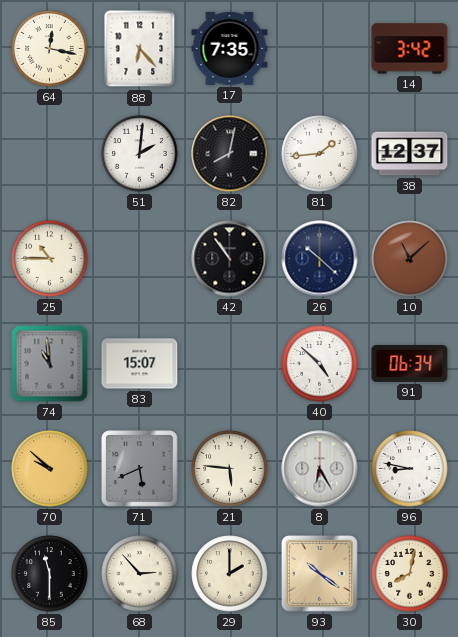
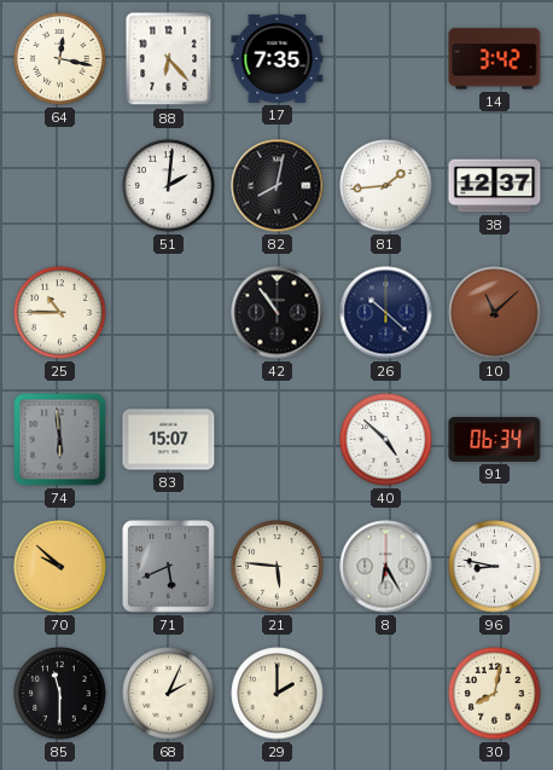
74: 10:59 -> 5:59
68: 2:53 -> 2:04
93: 10:21 -> none
